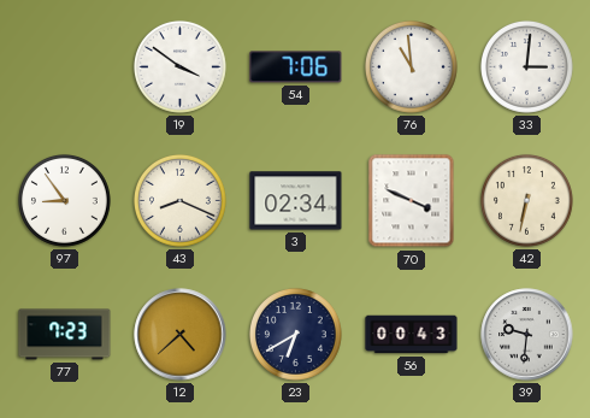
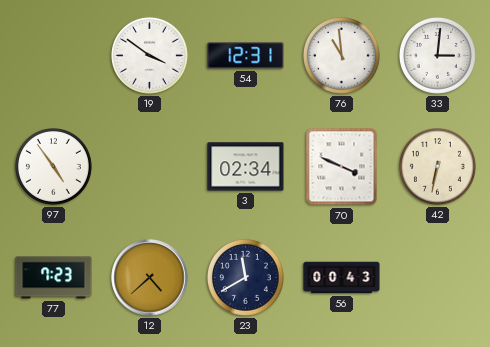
54: 7:06 -> 12:31
97: 8:54 -> 4:54
43: 8:19 -> none
23: 6:40 -> 11:40
39: 9:31 -> none
